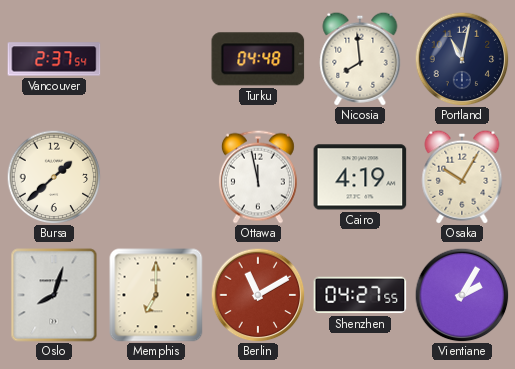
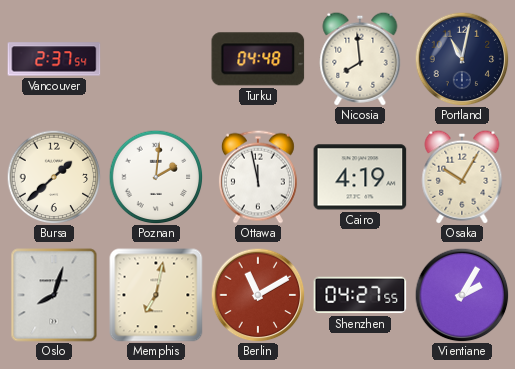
Poznan: none -> 2:01
Memphis: 7:00 -> 7:02
